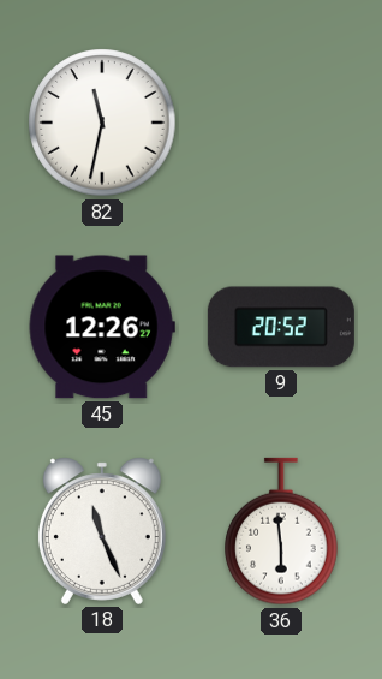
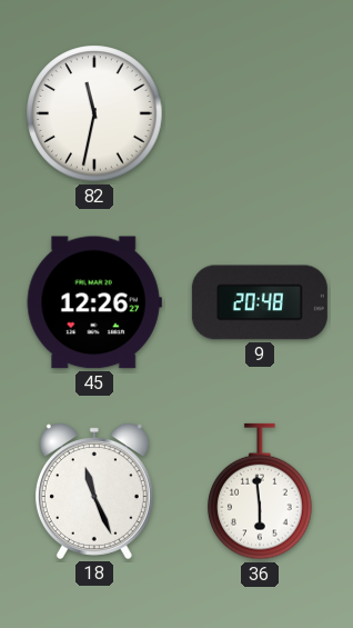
9: 20:52 -> 20:48
